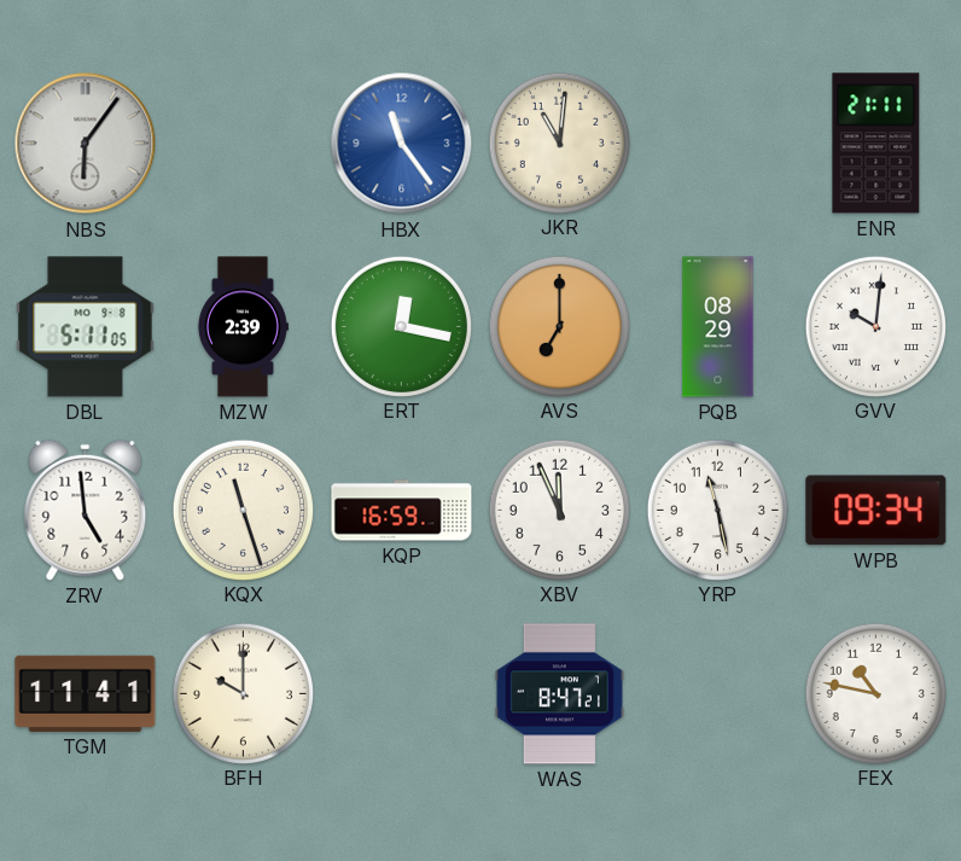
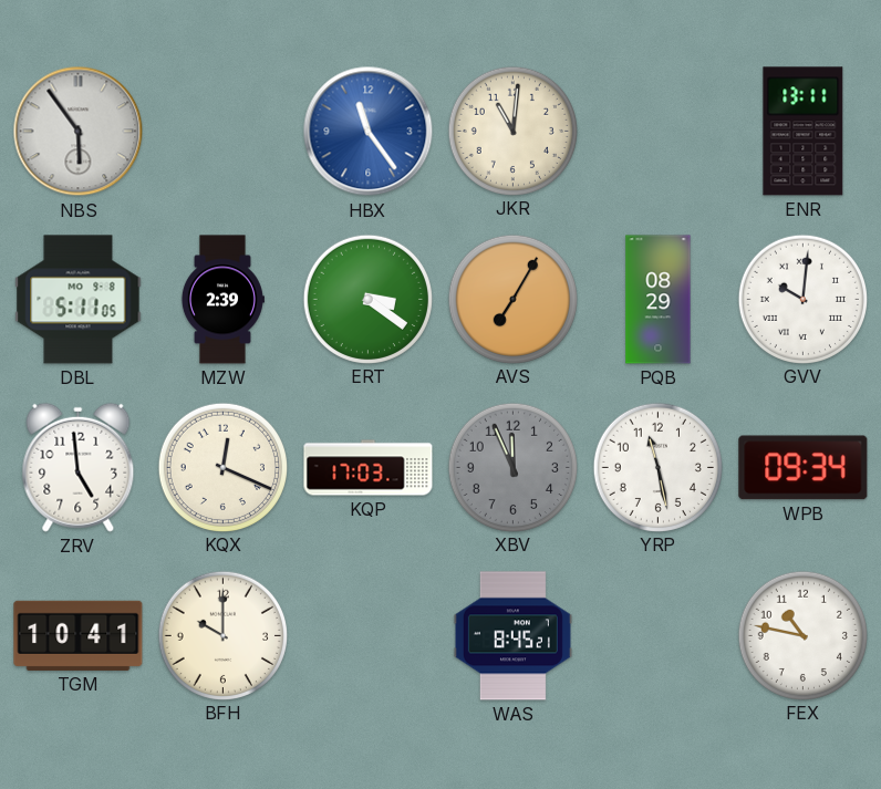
NBS: 6:06 -> 5:54
ENR: 21:11 -> 13:11
ERT: 12:17 -> 3:21
AVS: 7:00 -> 7:05
KQX: 11:27 -> 12:19
KQP: 16:59 -> 17:03
XBV dial: white -> grey
TGM: 11:41 -> 10:41
WAS: 8:47 -> 8:45
